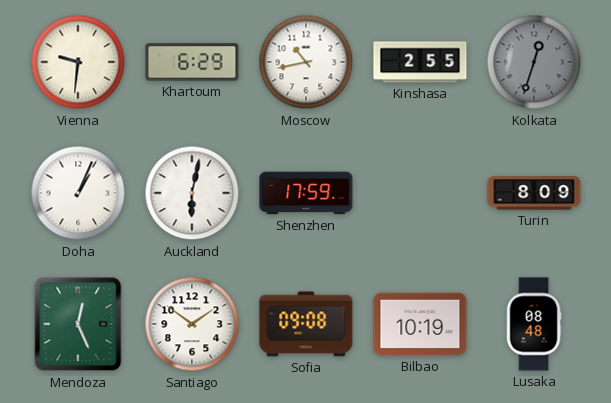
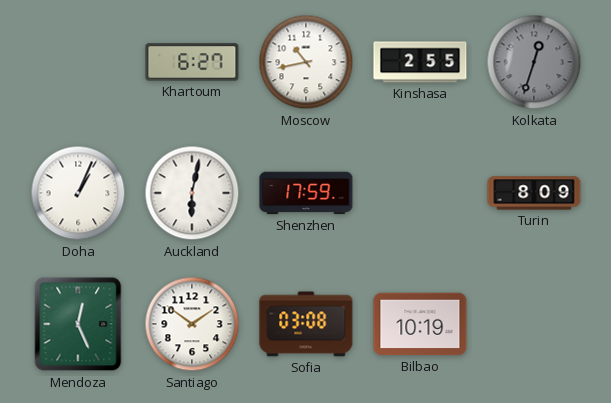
Vienna: 9:31 -> none
Khartoum: 6:29 -> 6:27
Sofia: 09:08 -> 03:08
Lusaka: 08:48 -> none
